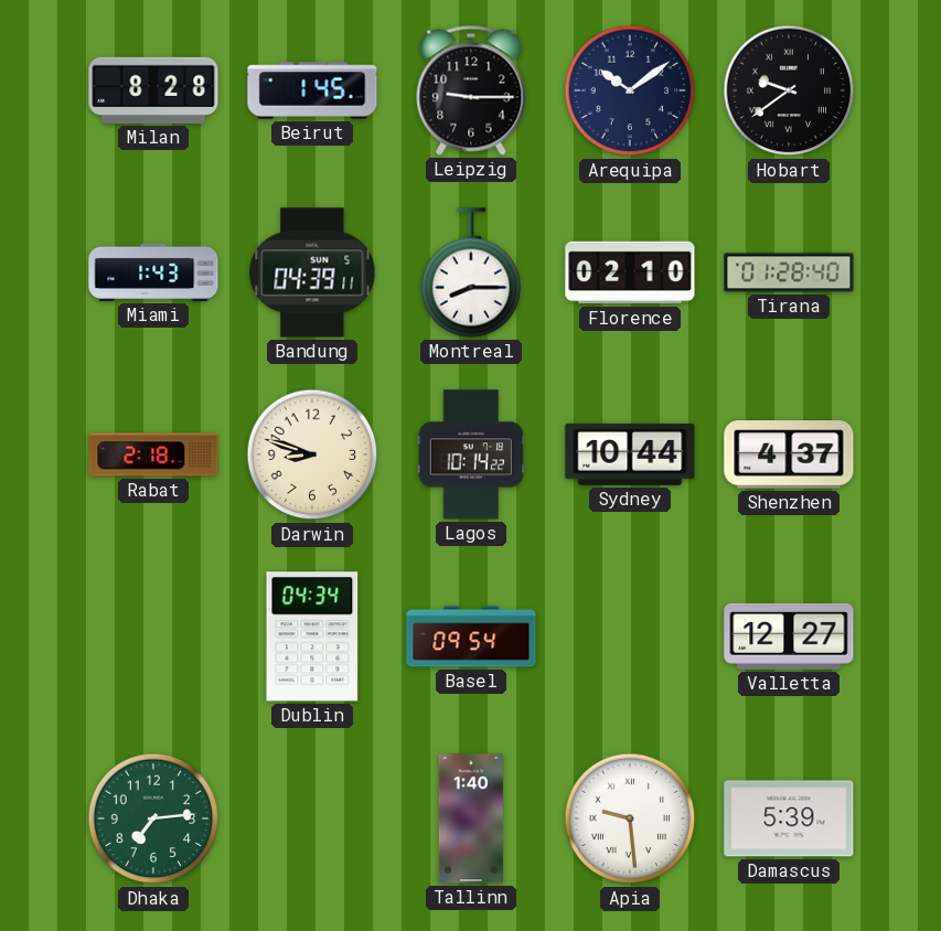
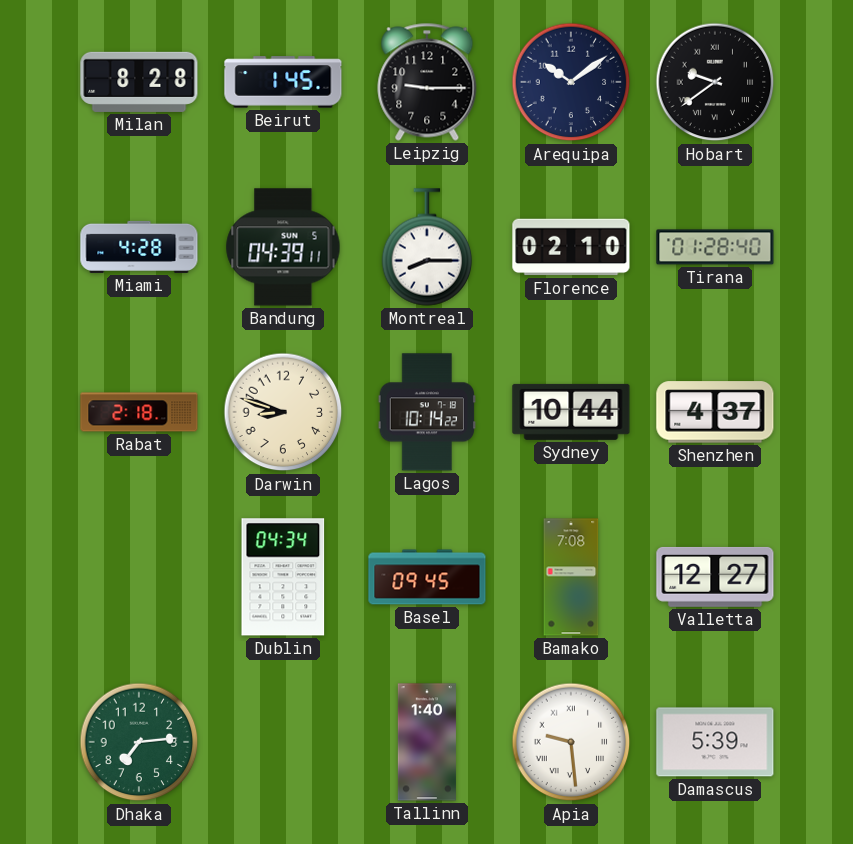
Miami: 1:43 -> 4:28
Basel: 09:54 -> 09:45
Bamako: none -> 7:08
